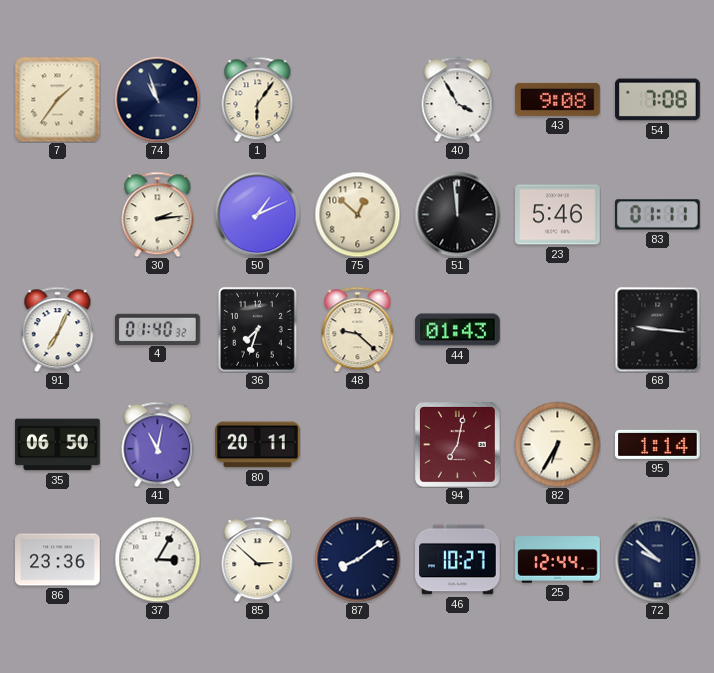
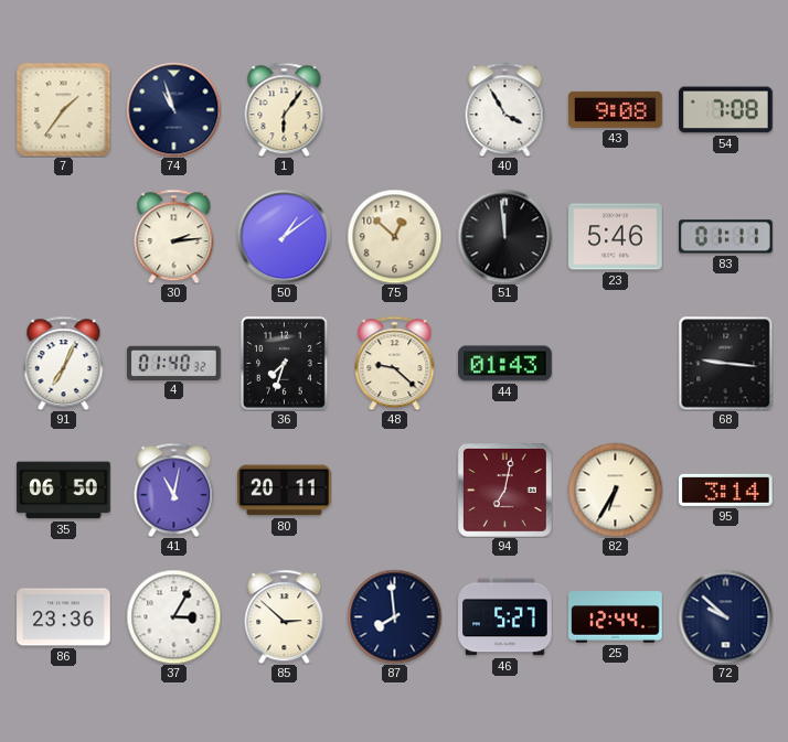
50: 1:11 -> 1:09
95: 1:14 -> 3:14
87: 8:09 -> 7:59
46: 10:27 -> 5:27
